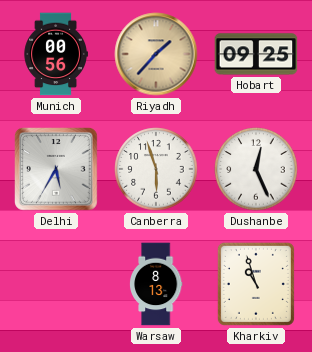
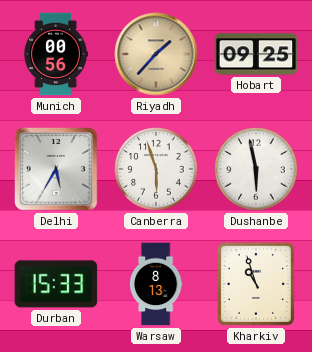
Dushanbe: 12:26 -> 5:58
Durban: none -> 15:33
